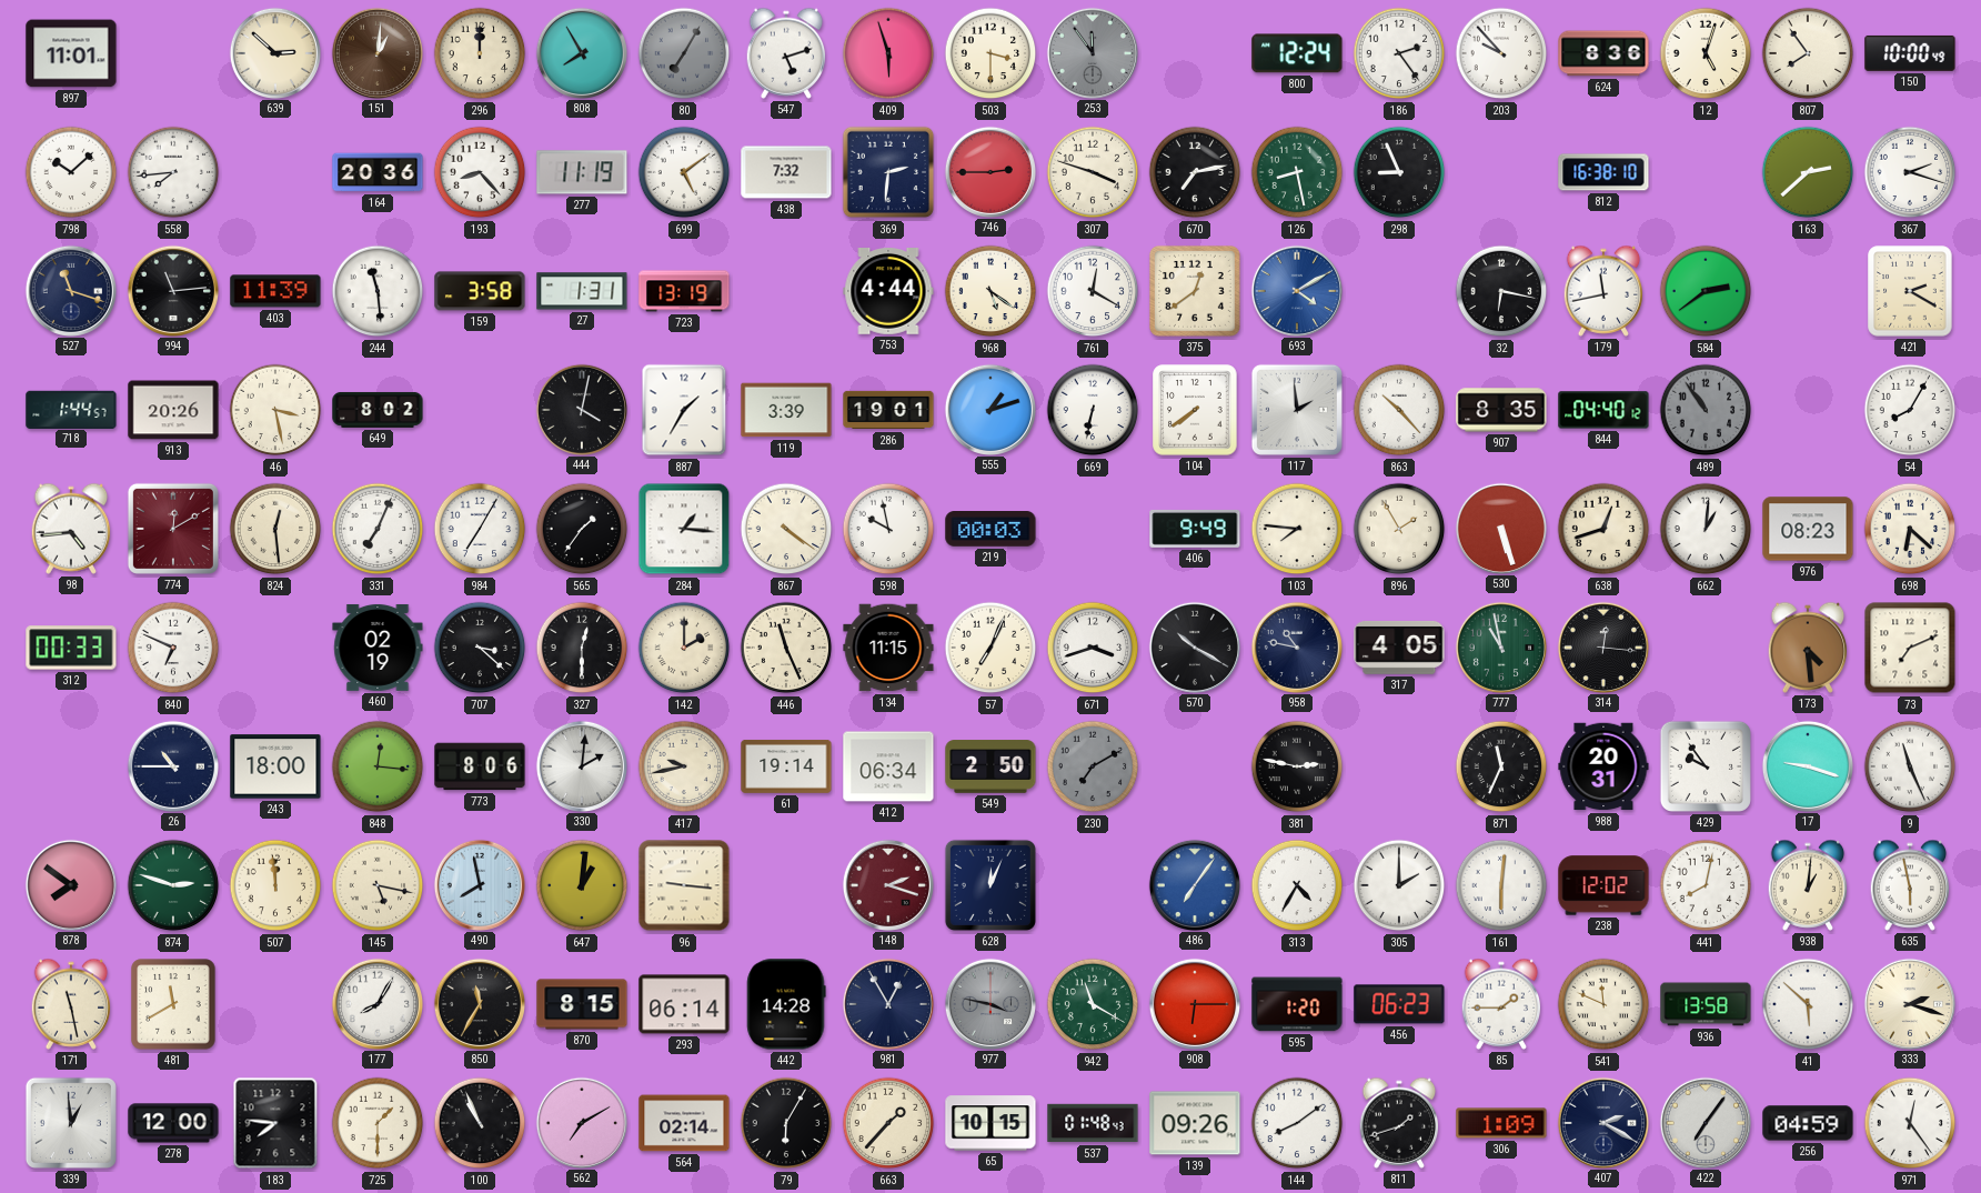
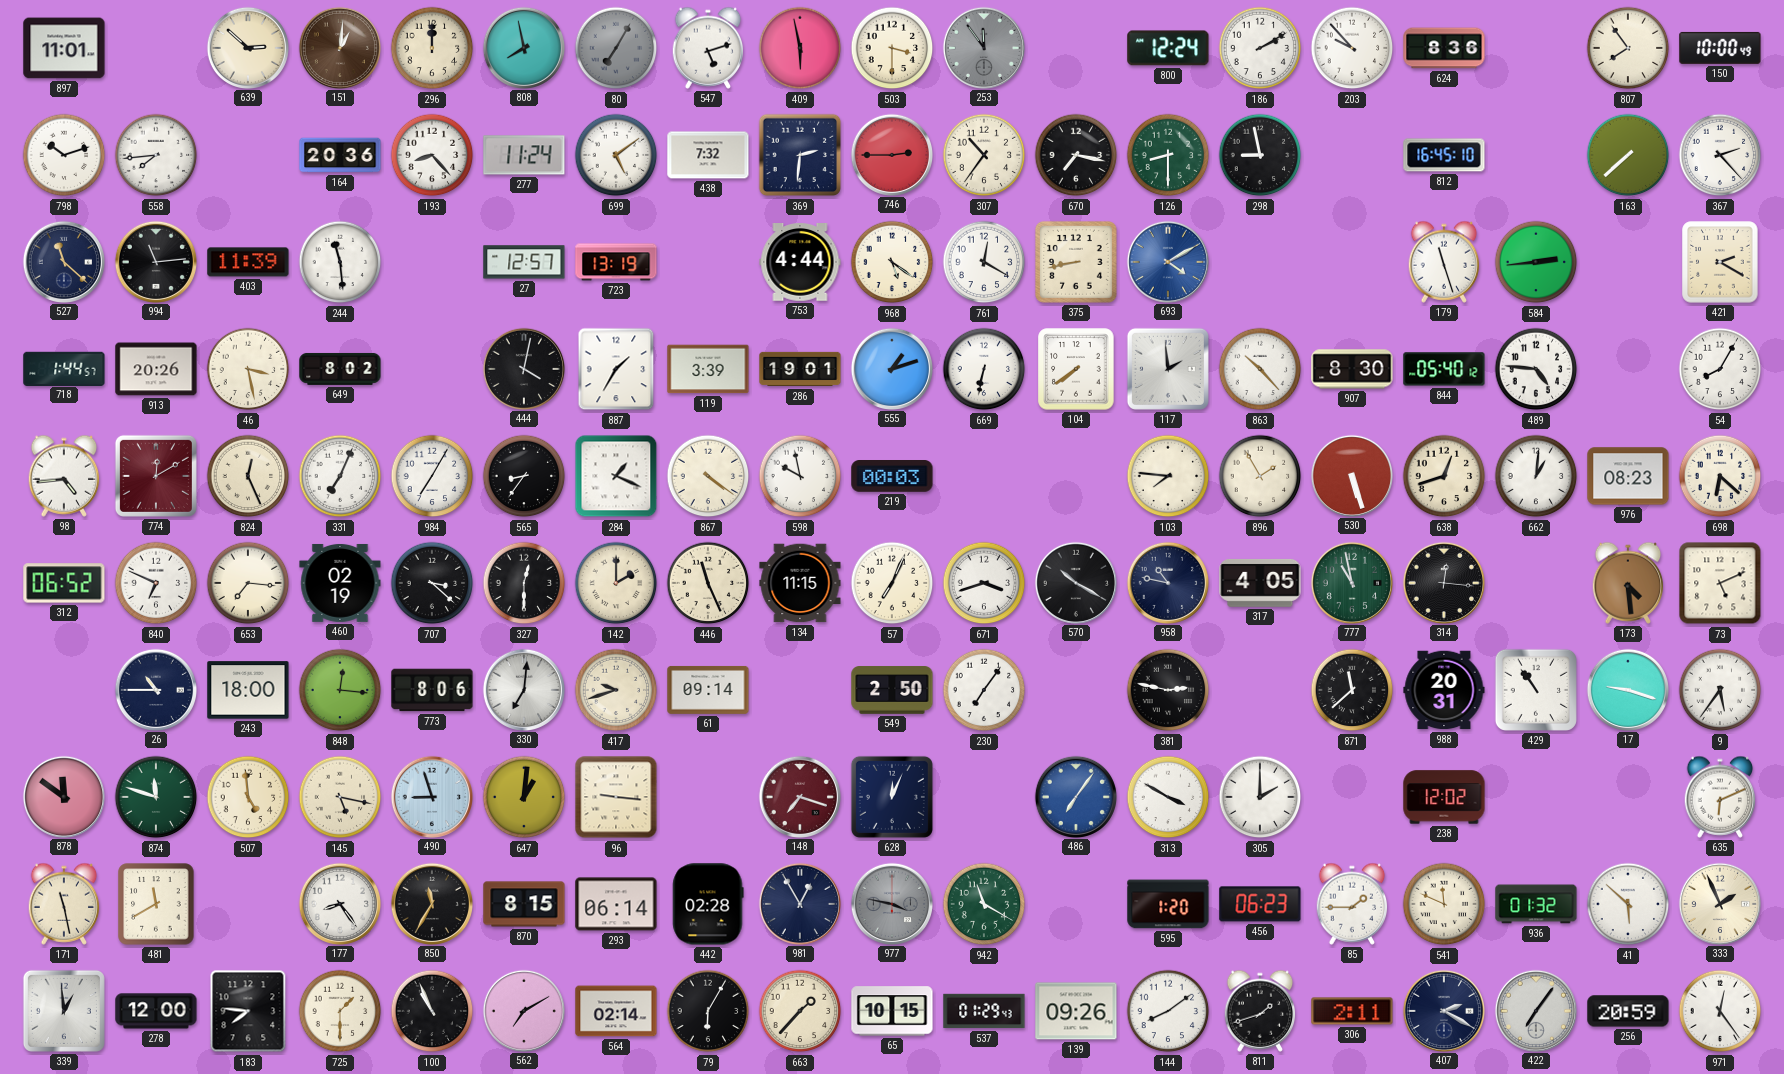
808: 7:55 -> 7:58
409: 5:57 -> 5:58
186: 2:24 -> 2:10
12: 5:03 -> none
798: 10:08 -> 10:12
277: 11:19 -> 11:24
307: 3:48 -> 10:36
670: 7:13 -> 7:17
126: 8:28 -> 8:30
298: 8:56 -> 8:58
812: 16:38 -> 16:45
163: 2:38 -> 7:38
367: 2:18 -> 2:23
527: 11:18 -> 11:22
159: 3:58 -> none
27: 1:31 -> 12:57
375: 12:39 -> 8:43
32: 6:17 -> none
179: 11:43 -> 11:27
584: 2:39 -> 2:44
907: 8:35 -> 8:30
844: 04:40 -> 05:40
489: 10:54 -> 4:46
489 dial: grey -> white
824: 12:29 -> 12:26
565: 1:36 -> 8:36
284: 1:16 -> 1:19
406: 9:49 -> none
312: 00:33 -> 06:52
653: none -> 7:16
73: 7:11 -> 5:11
330: 2:01 -> 7:01
417: 9:43 -> 9:42
61: 19:14 -> 09:14
412: 06:34 -> none
230: 7:10 -> 7:06
230 dial: grey -> white
871: 11:34 -> 11:38
429: 9:54 -> 10:54
9: 11:26 -> 5:36
878: 7:51 -> 11:51
874: 2:48 -> 11:48
507: 11:59 -> 4:59
490: 7:58 -> 8:57
148: 2:18 -> 7:18
313: 4:35 -> 3:50
161: 6:01 -> none
441: 8:02 -> none
938: 1:01 -> none
635: 5:58 -> 6:11
177: 8:05 -> 8:24
442: 14:28 -> 02:28
908: 6:15 -> none
936: 13:58 -> 01:32
333: 2:18 -> 1:56
537: 01:48 -> 01:29
306: 1:09 -> 2:11
256: 04:59 -> 20:59
